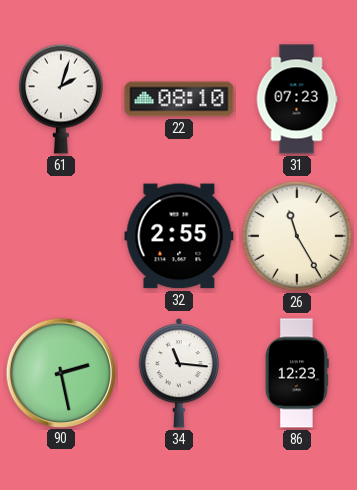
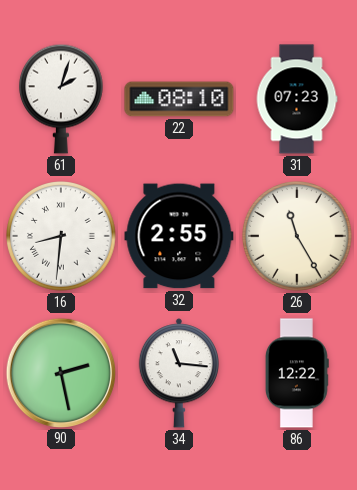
16: none -> 8:31
86: 12:23 -> 12:22
